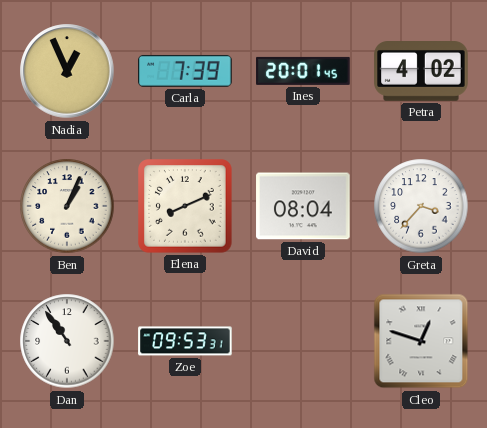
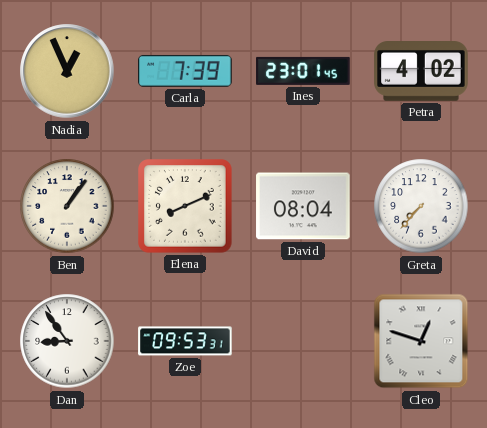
Ines: 20:01 -> 23:01
Ben: 1:04 -> 1:06
Greta: 3:37 -> 7:37
Dan: 10:54 -> 8:54
